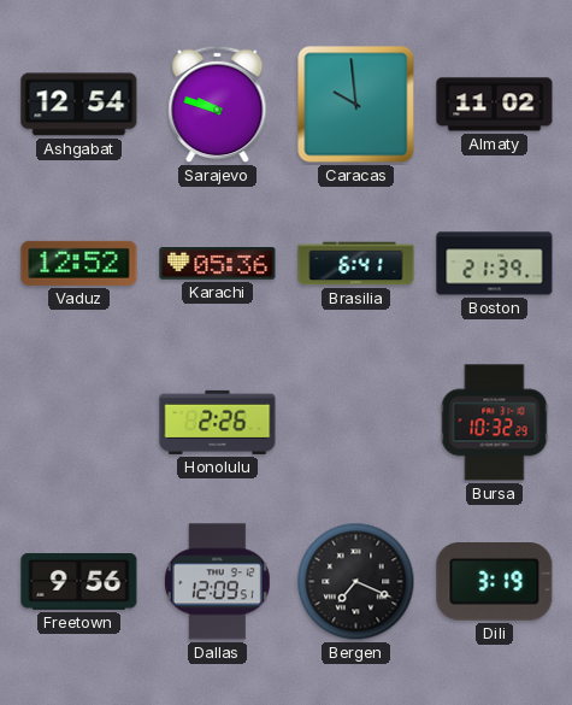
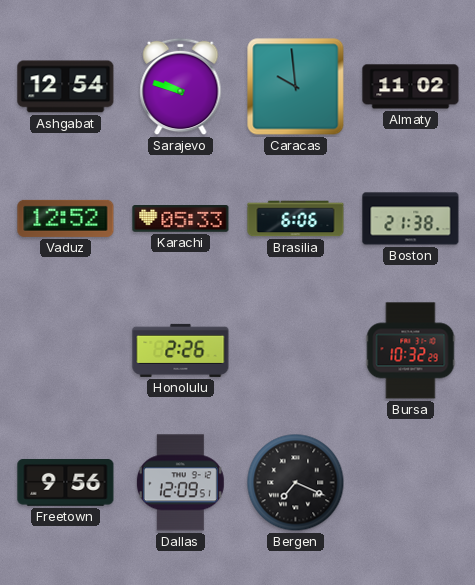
Karachi: 05:36 -> 05:33
Brasilia: 6:41 -> 6:06
Boston: 21:39 -> 21:38
Dili: 3:19 -> none
